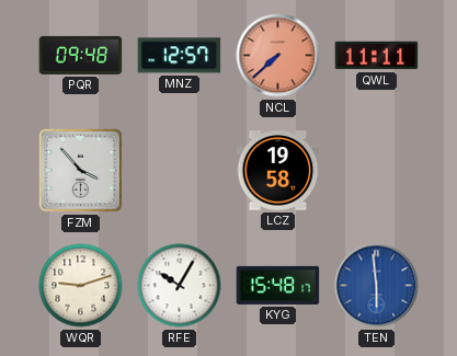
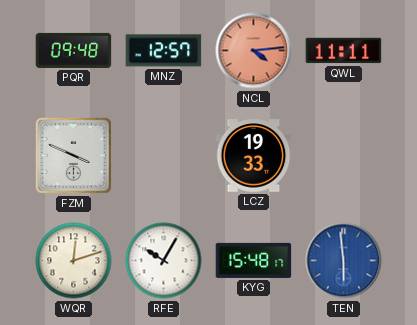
NCL: 7:38 -> 4:14
FZM: 3:53 -> 3:49
LCZ: 19:58 -> 19:33
WQR: 9:12 -> 12:12
